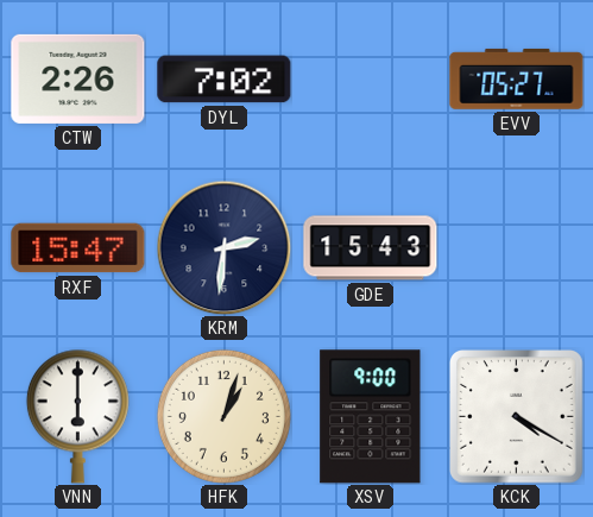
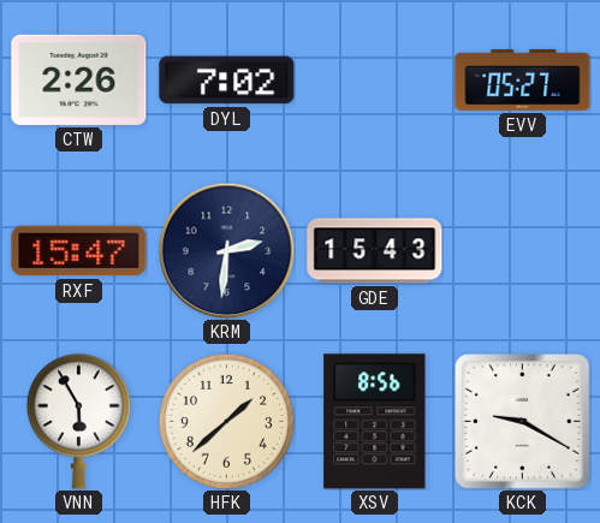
VNN: 6:00 -> 5:55
HFK: 1:03 -> 1:38
XSV: 9:00 -> 8:56
KCK: 4:20 -> 9:20
